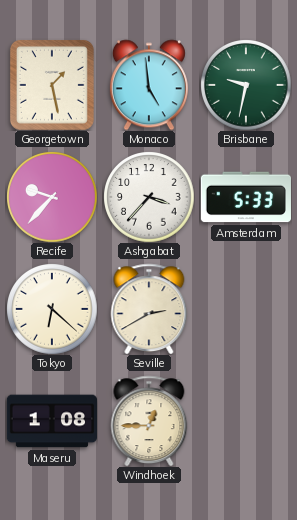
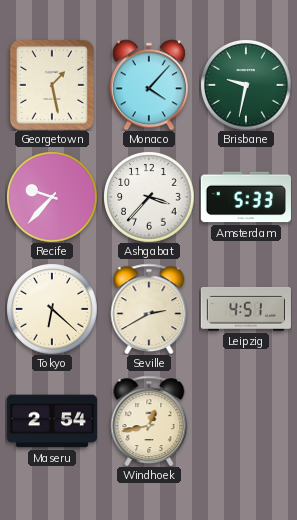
Monaco: 4:59 -> 4:07
Leipzig: none -> 4:51
Maseru: 1:08 -> 2:54
Windhoek: 12:45 -> 12:43
